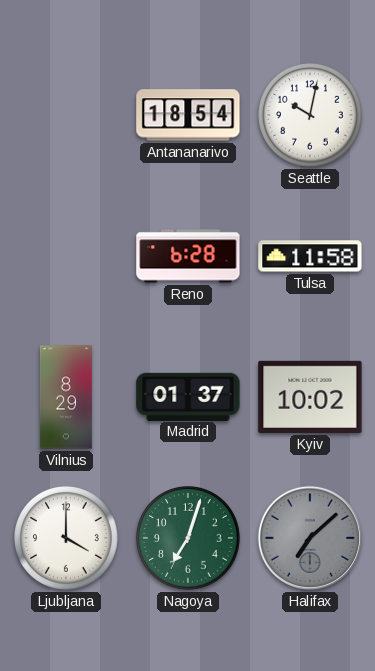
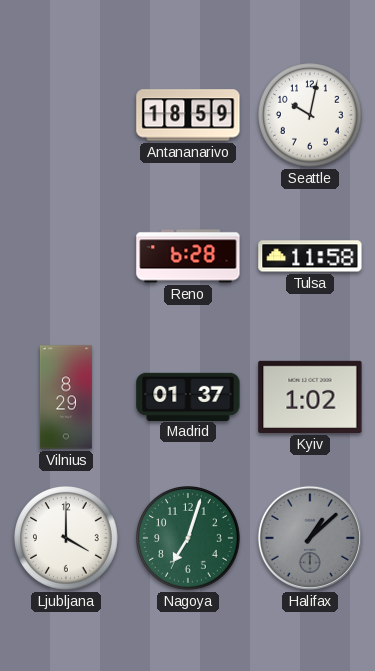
Antananarivo: 18:54 -> 18:59
Kyiv: 10:02 -> 1:02
Halifax: 7:08 -> 1:08
